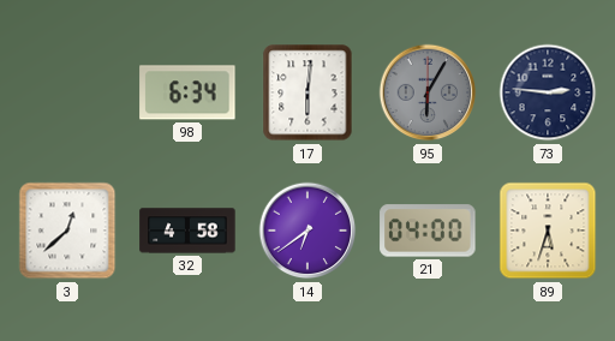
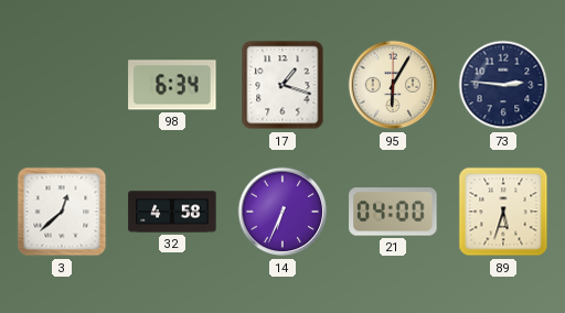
17: 6:01 -> 1:18
95 dial: grey -> cream
14: 6:39 -> 6:34
